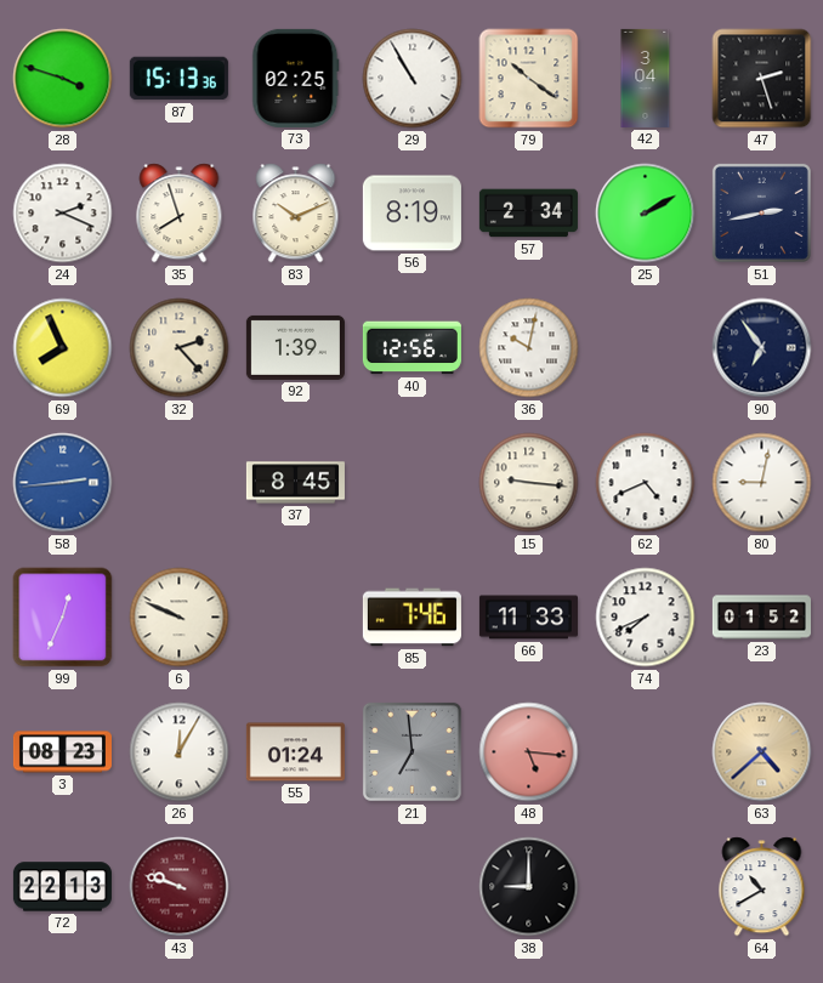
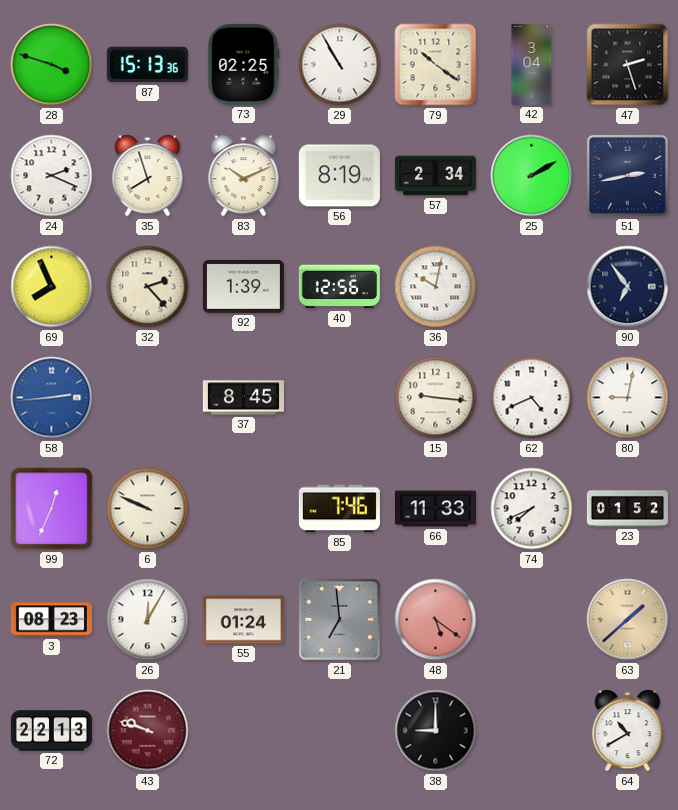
48: 5:16 -> 5:21
63: 4:38 -> 1:38
